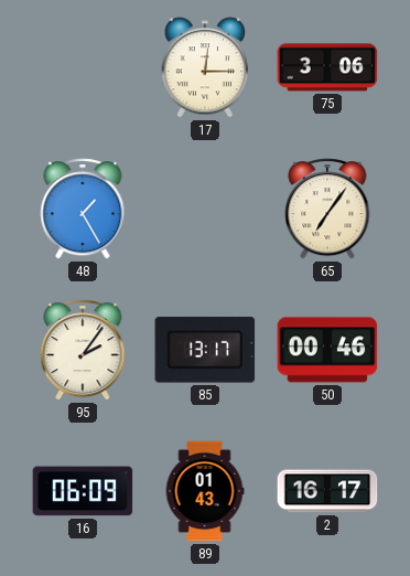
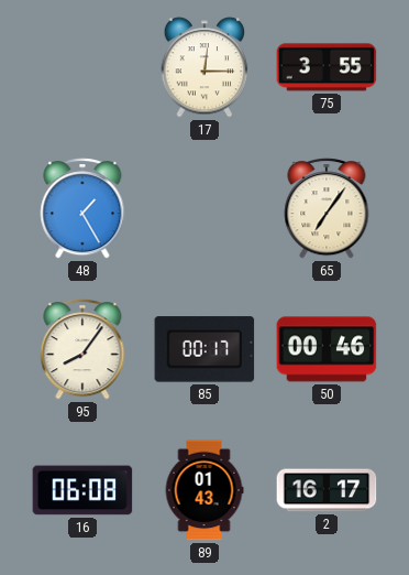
75: 3:06 -> 3:55
95: 2:06 -> 8:06
85: 13:17 -> 00:17
16: 06:09 -> 06:08
